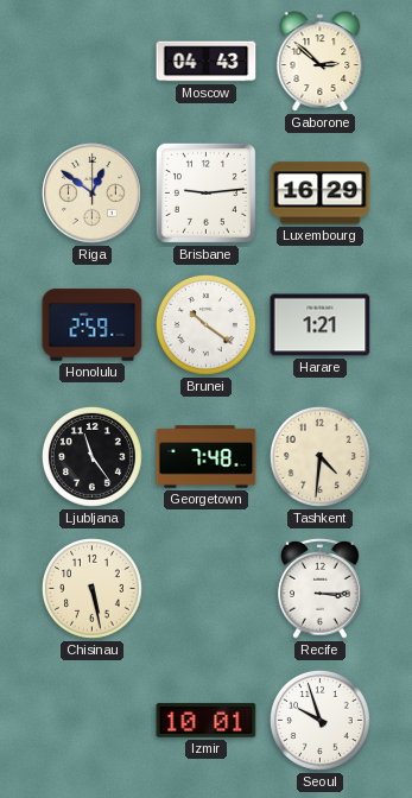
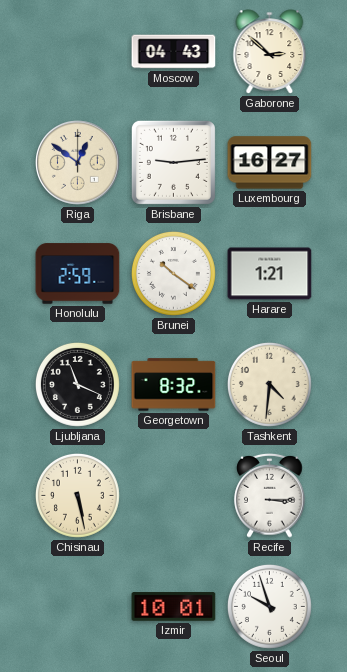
Luxembourg: 16:29 -> 16:27
Ljubljana: 11:24 -> 11:19
Georgetown: 7:48 -> 8:32
